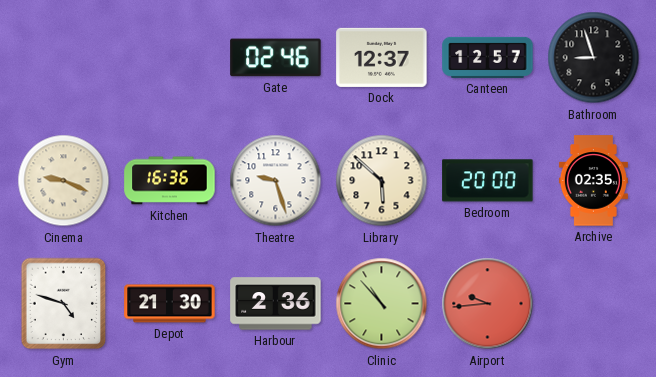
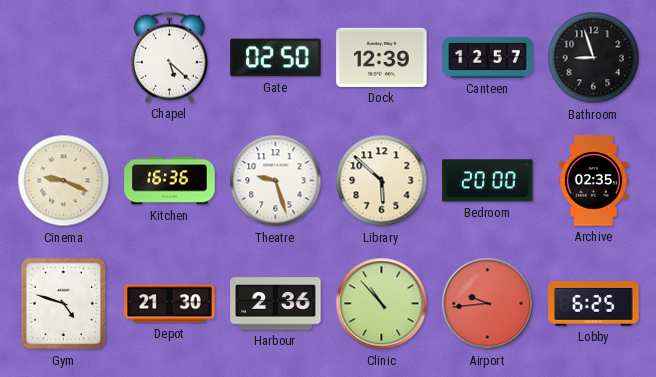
Chapel: none -> 5:22
Gate: 02:46 -> 02:50
Dock: 12:37 -> 12:39
Lobby: none -> 6:25
